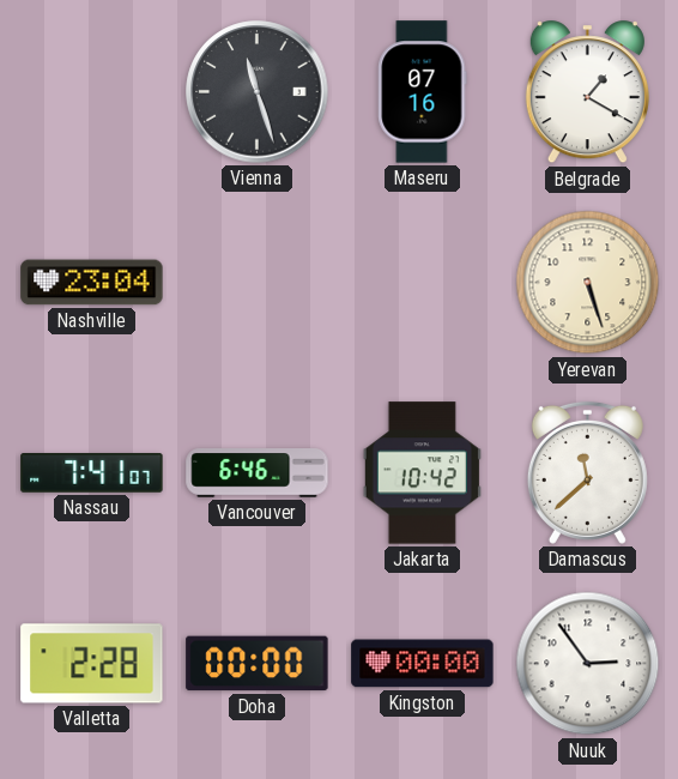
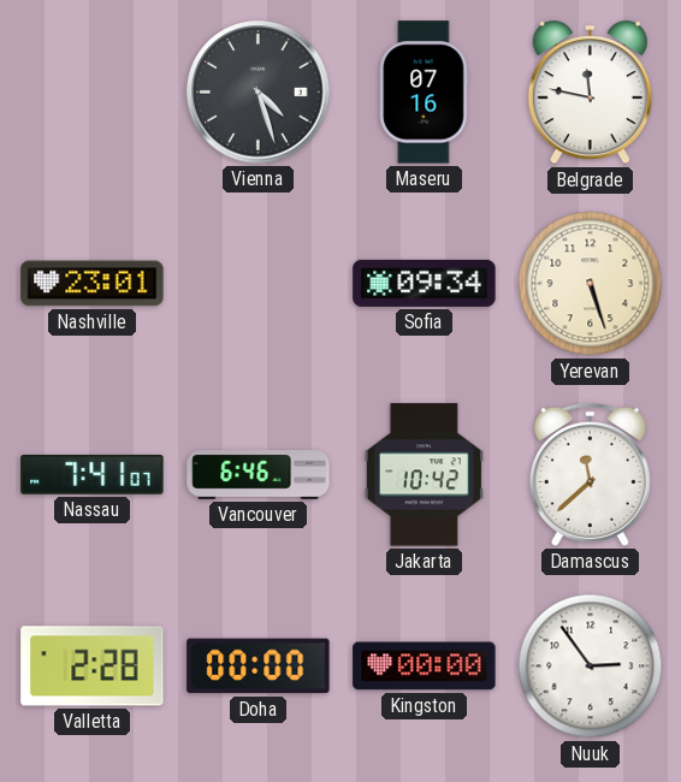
Vienna: 11:27 -> 4:27
Belgrade: 1:20 -> 11:47
Nashville: 23:04 -> 23:01
Sofia: none -> 09:34
